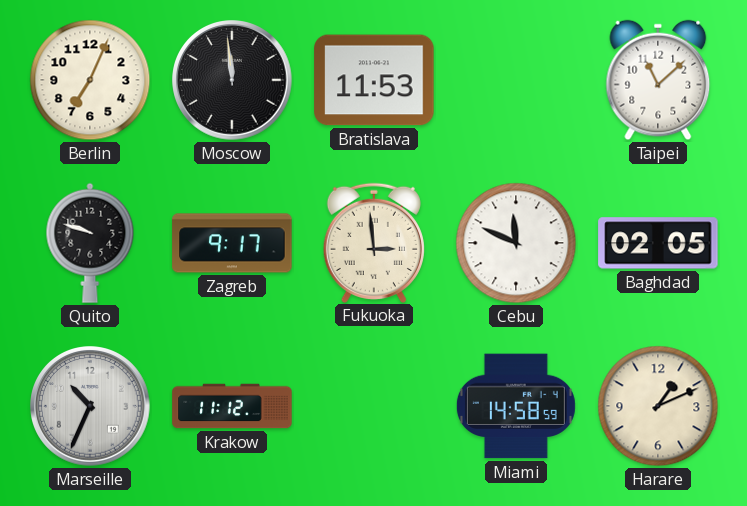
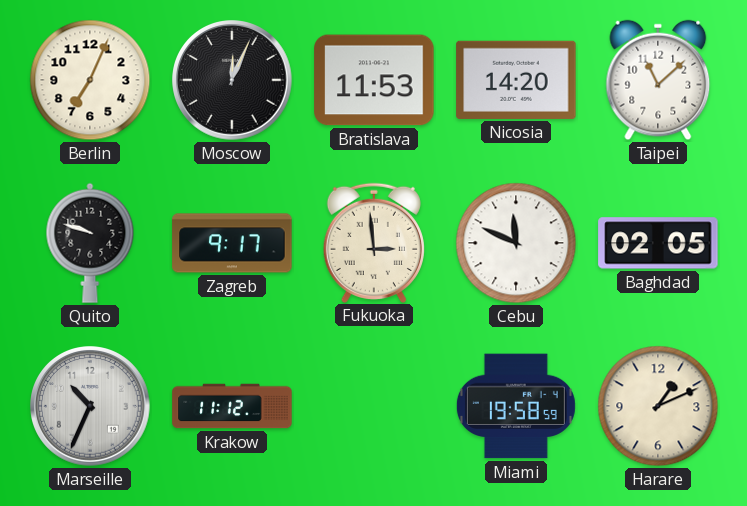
Moscow: 11:59 -> 12:04
Nicosia: none -> 14:20
Miami: 14:58 -> 19:58
